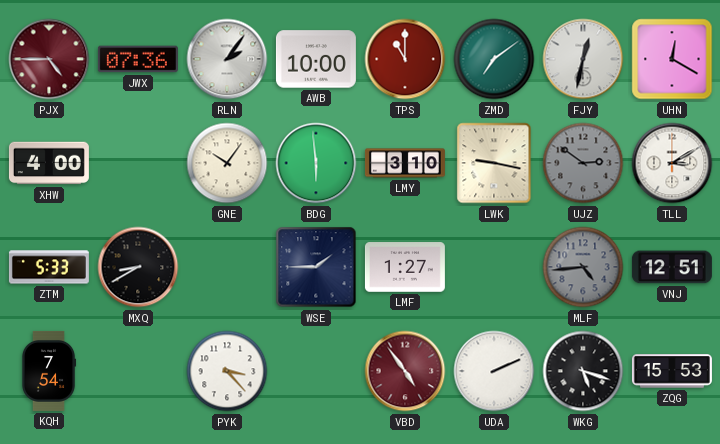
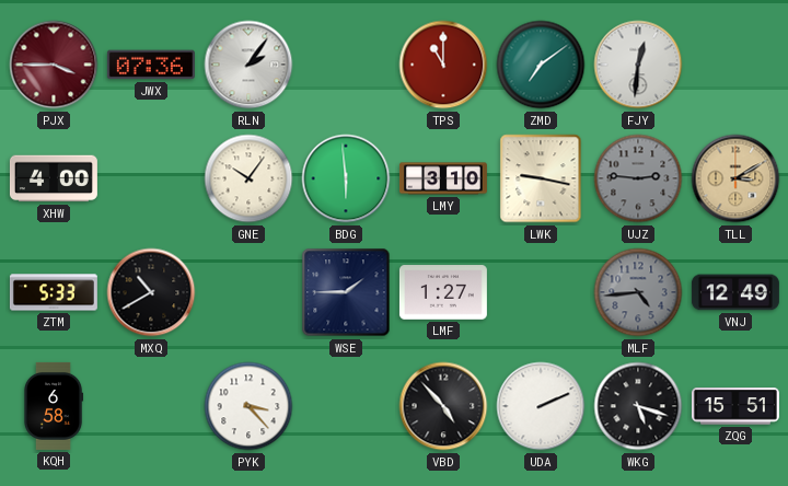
PJX: 4:45 -> 3:45
AWB: 10:00 -> none
FJY: 12:32 -> 12:31
UHN: 12:20 -> none
UJZ: 2:51 -> 2:46
TLL dial: white -> champagne
MXQ: 8:40 -> 10:40
VNJ: 12:51 -> 12:49
KQH: 7:54 -> 6:58
VBD: 4:54 -> 4:53
VBD dial: burgundy -> black
ZQG: 15:53 -> 15:51
